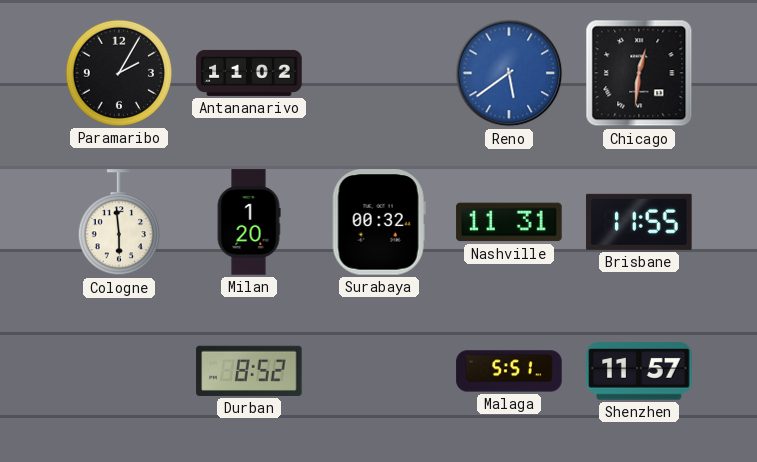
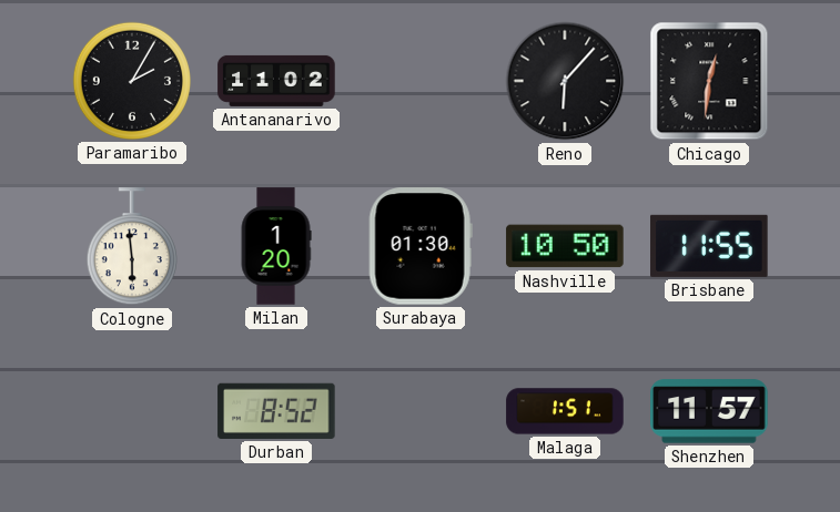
Reno: 5:39 -> 6:07
Reno dial: blue -> black
Surabaya: 00:32 -> 01:30
Nashville: 11:31 -> 10:50
Malaga: 5:51 -> 1:51
